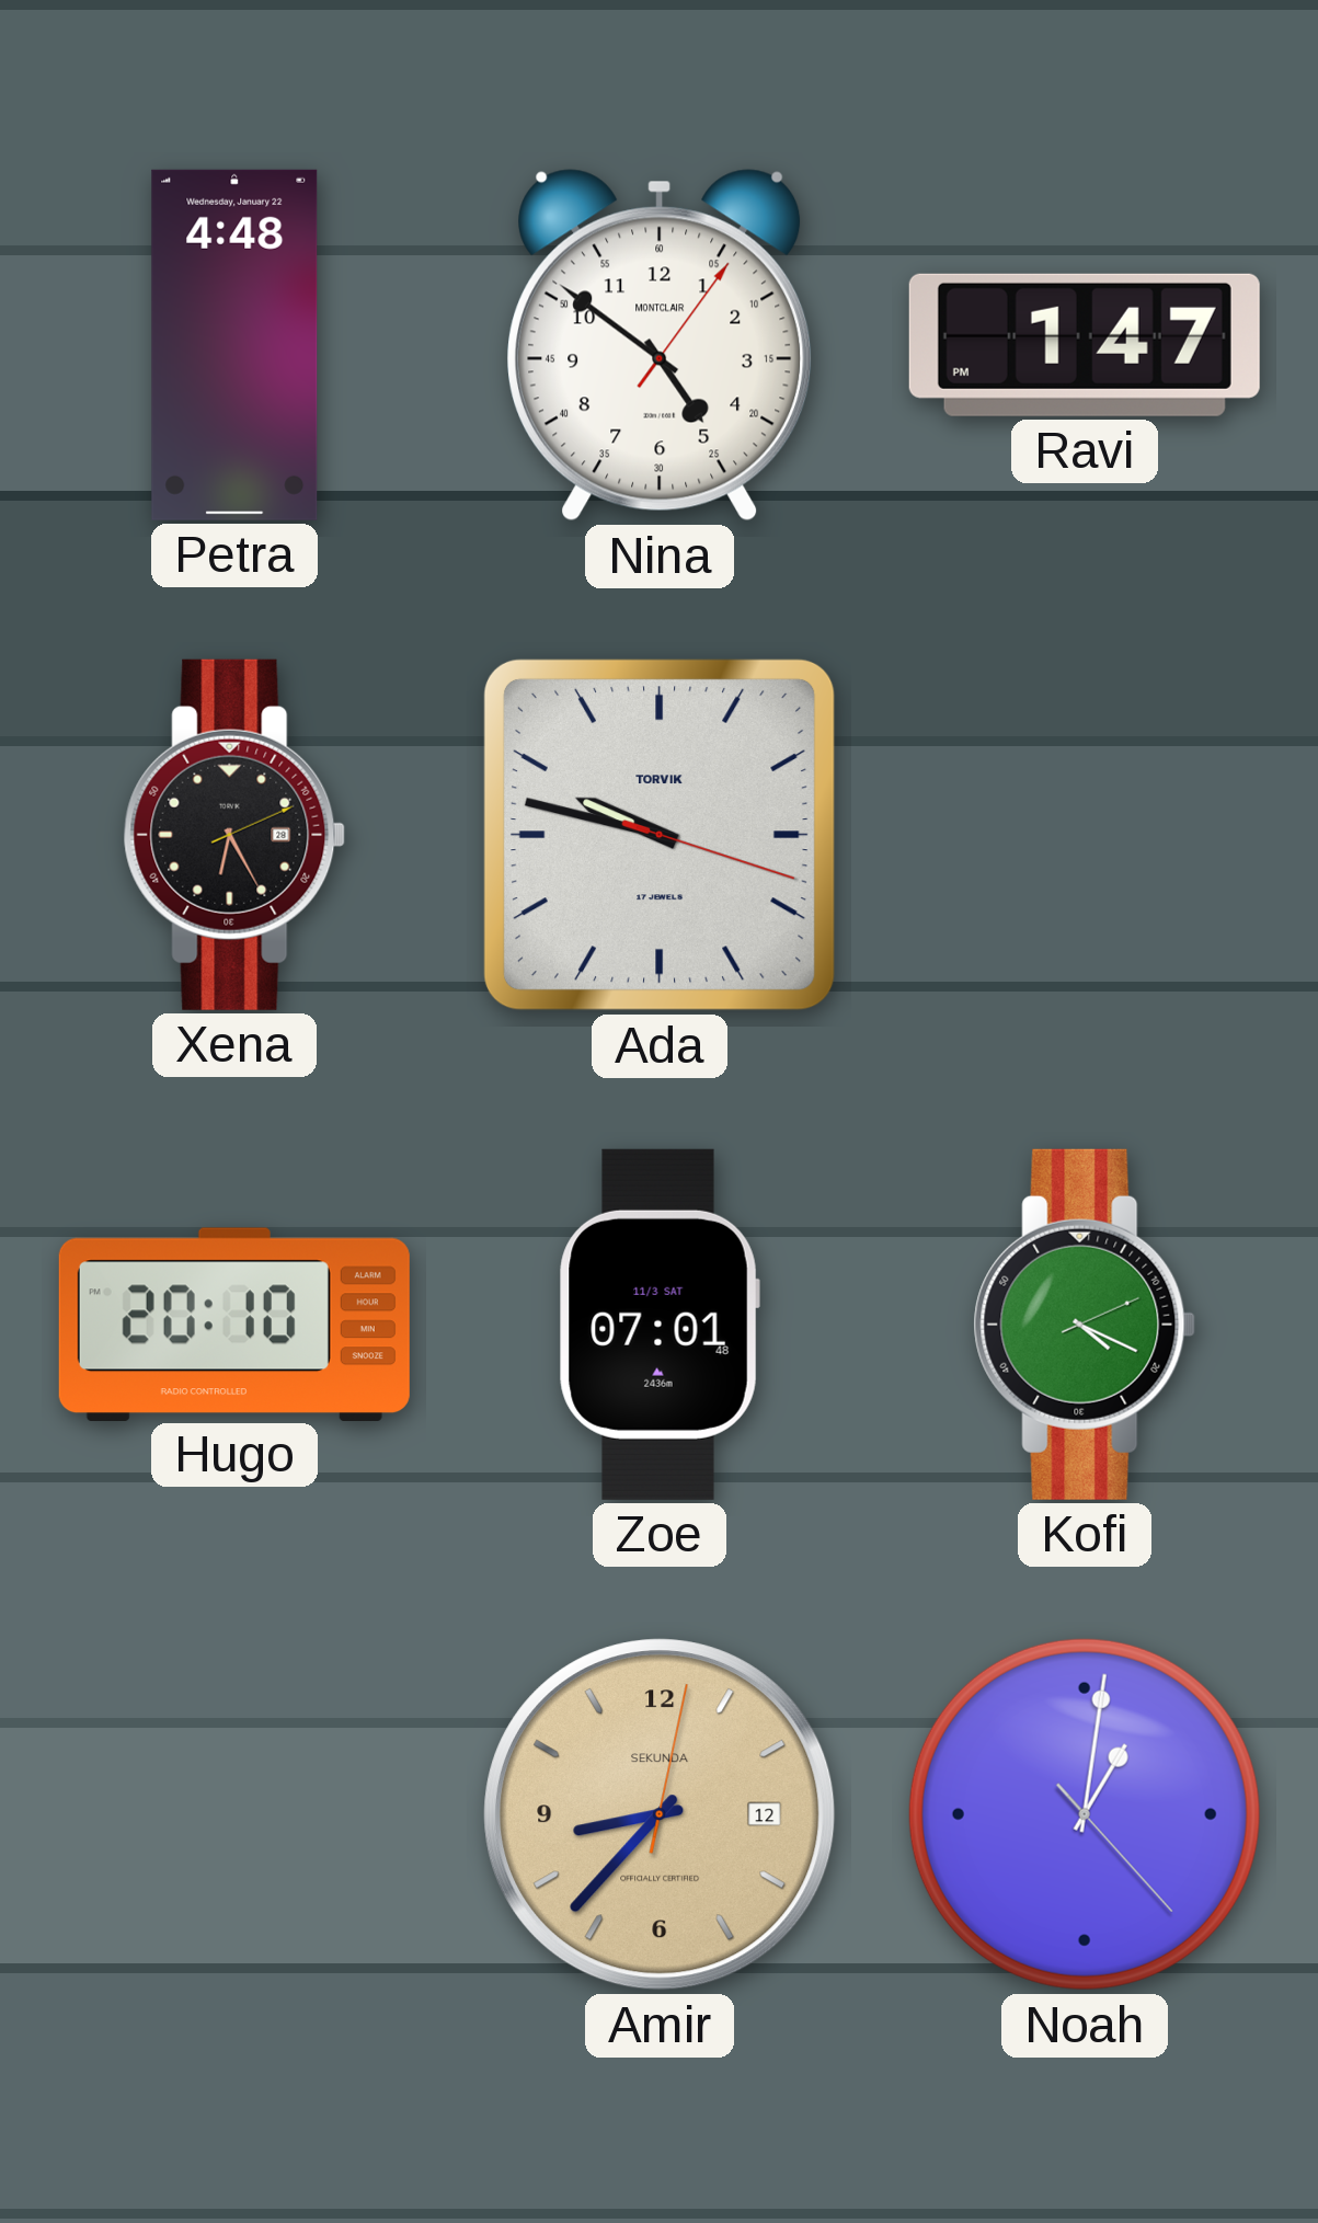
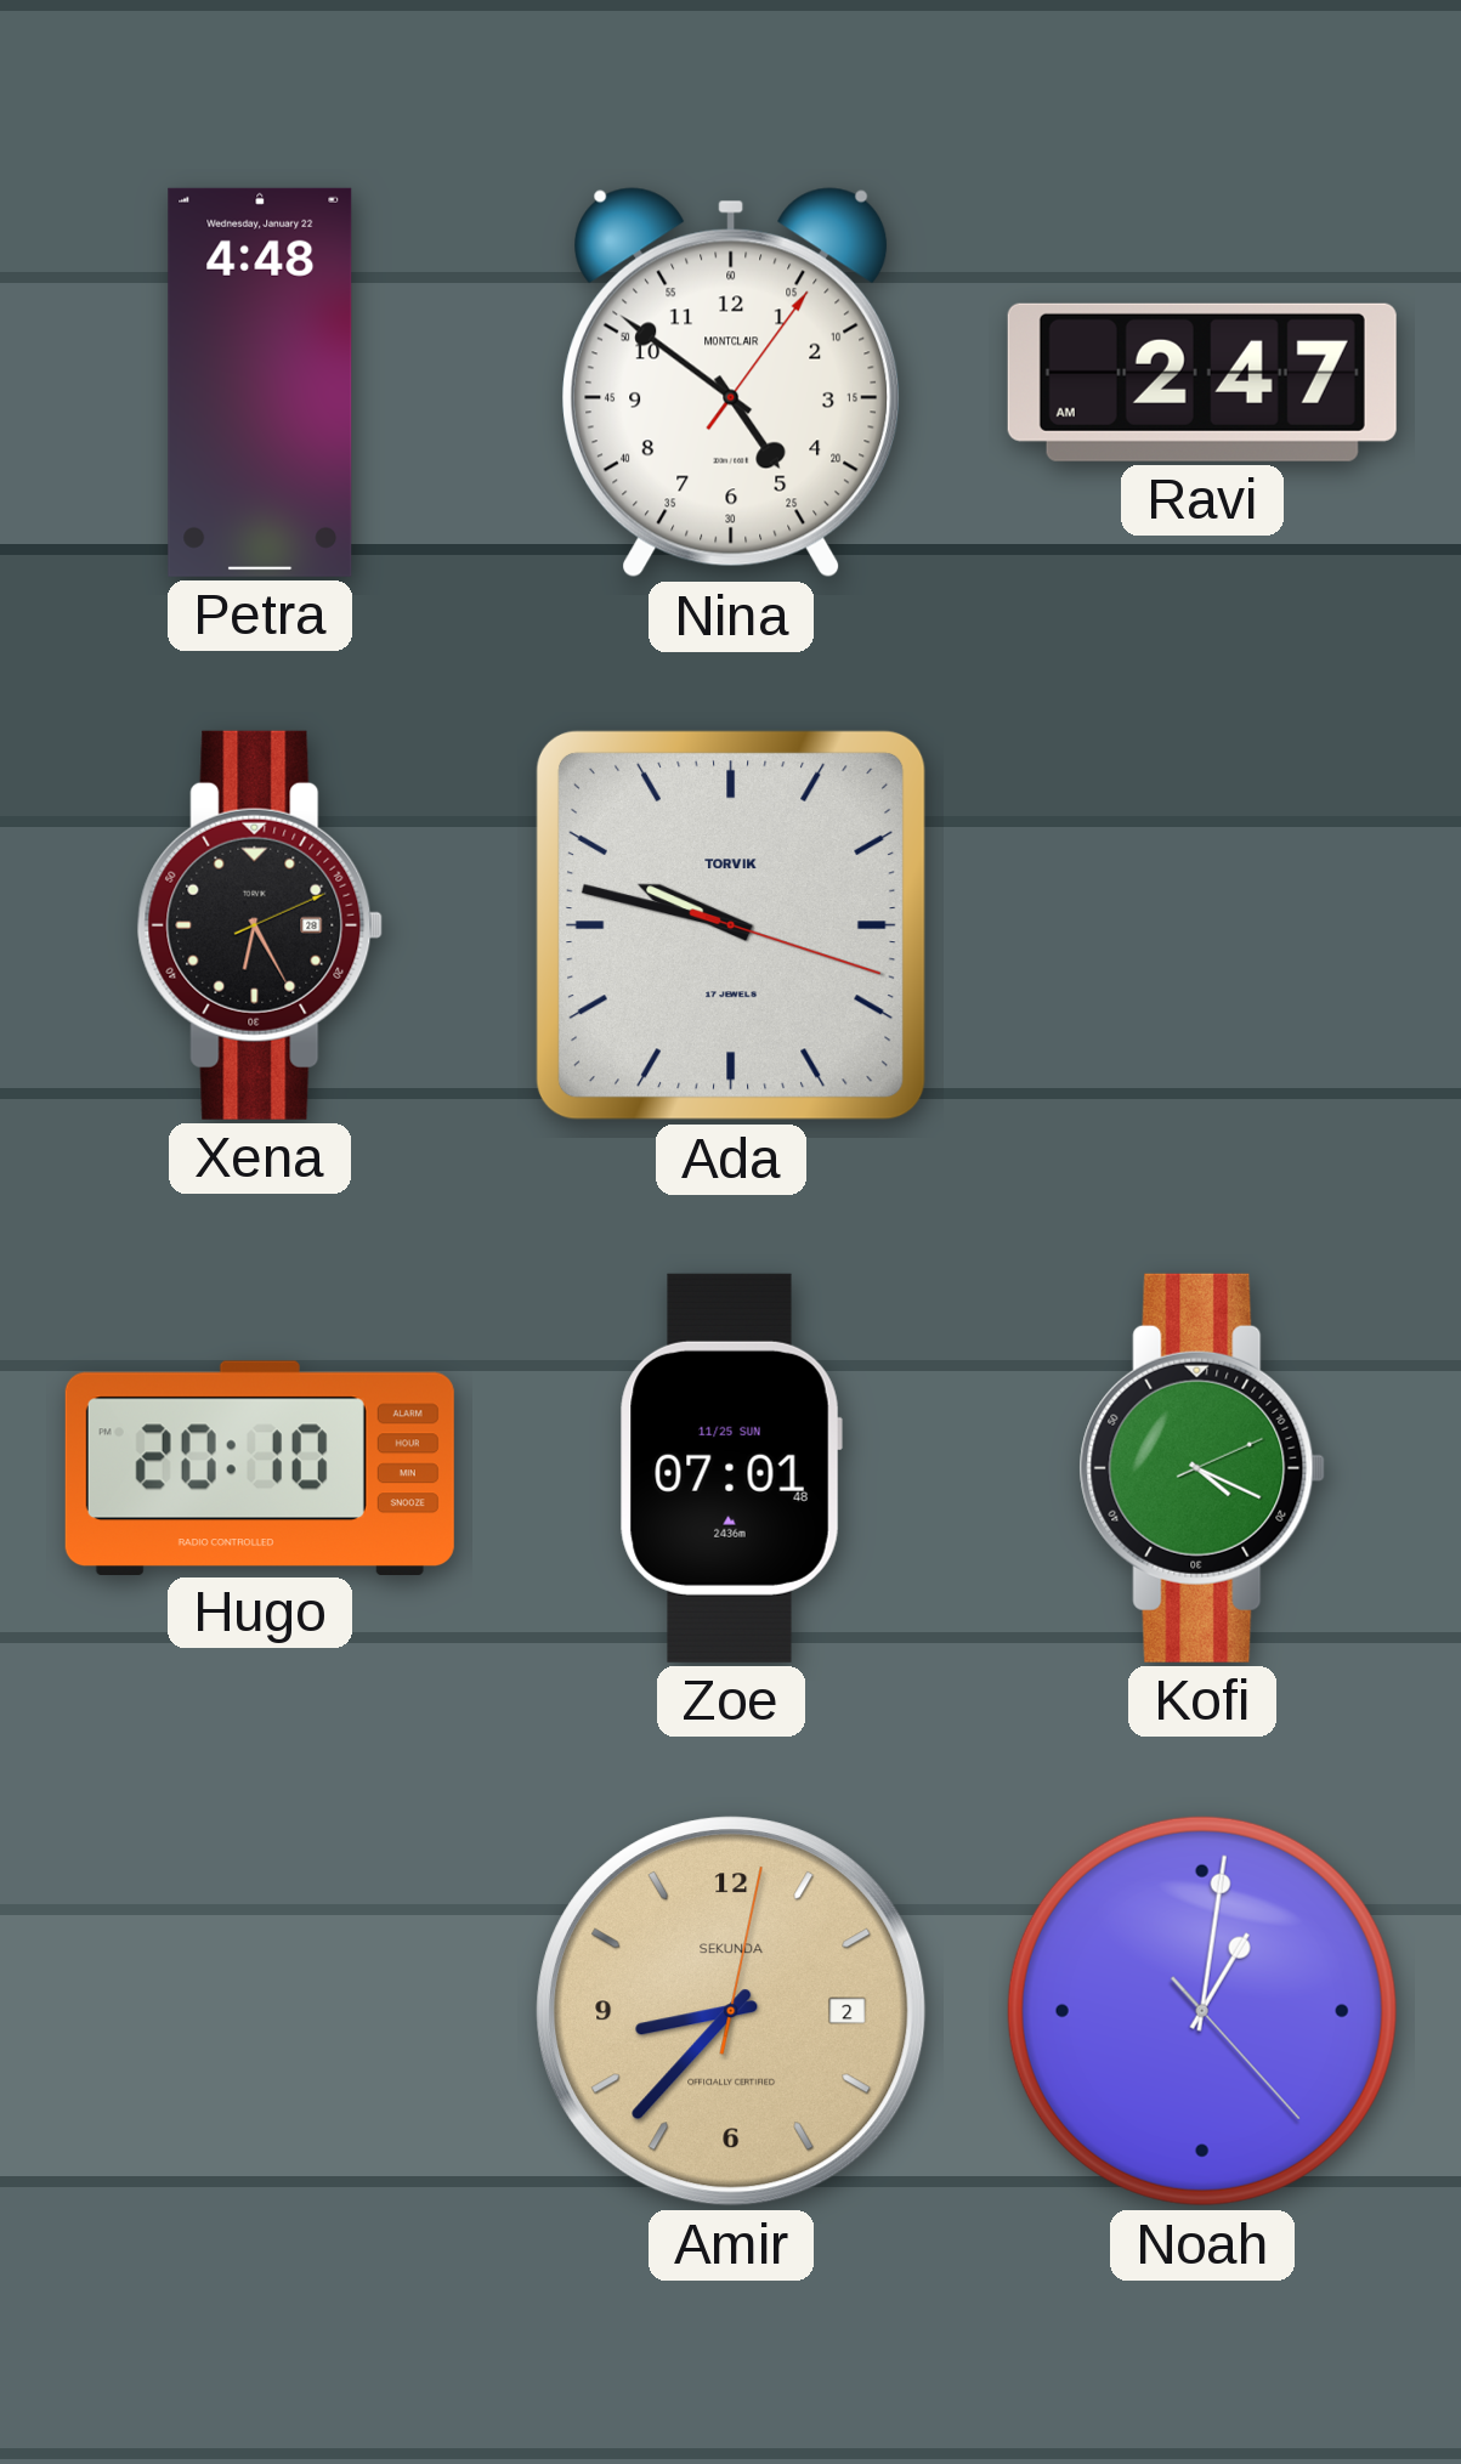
Ravi: 1:47 -> 2:47
Zoe date: 11/3 SAT -> 11/25 SUN
Amir date: 12 -> 2
